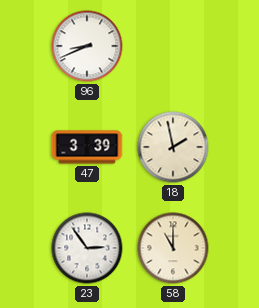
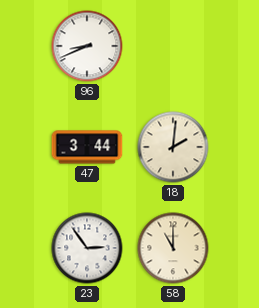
47: 3:39 -> 3:44
18: 1:58 -> 2:01
